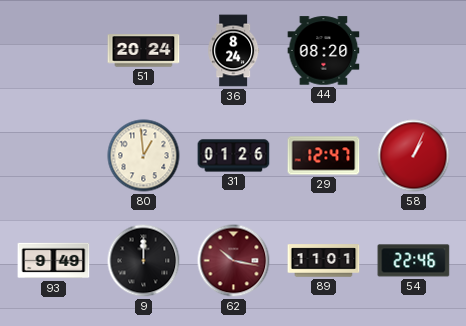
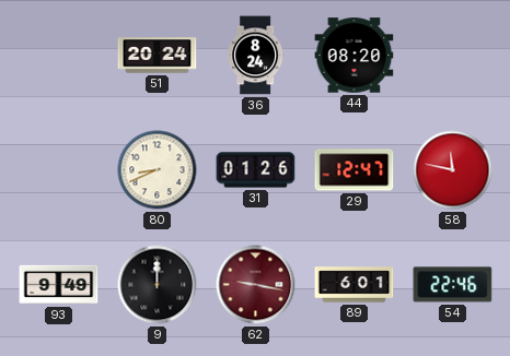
80: 12:59 -> 8:41
58: 1:04 -> 11:47
62: 10:17 -> 9:17
89: 11:01 -> 6:01
